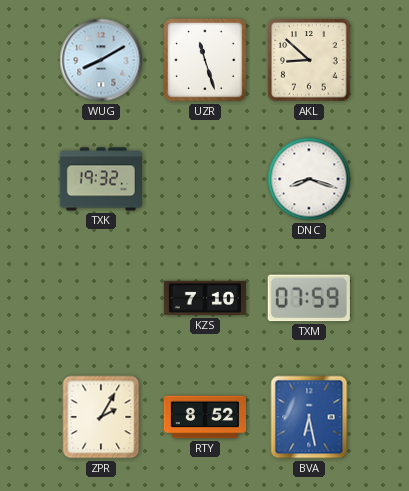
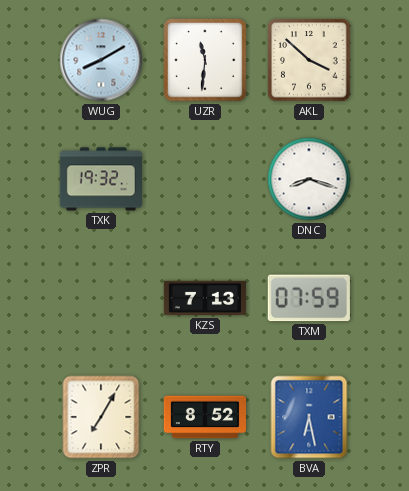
UZR: 11:27 -> 11:31
AKL: 8:52 -> 3:52
KZS: 7:10 -> 7:13
ZPR: 2:05 -> 7:05
